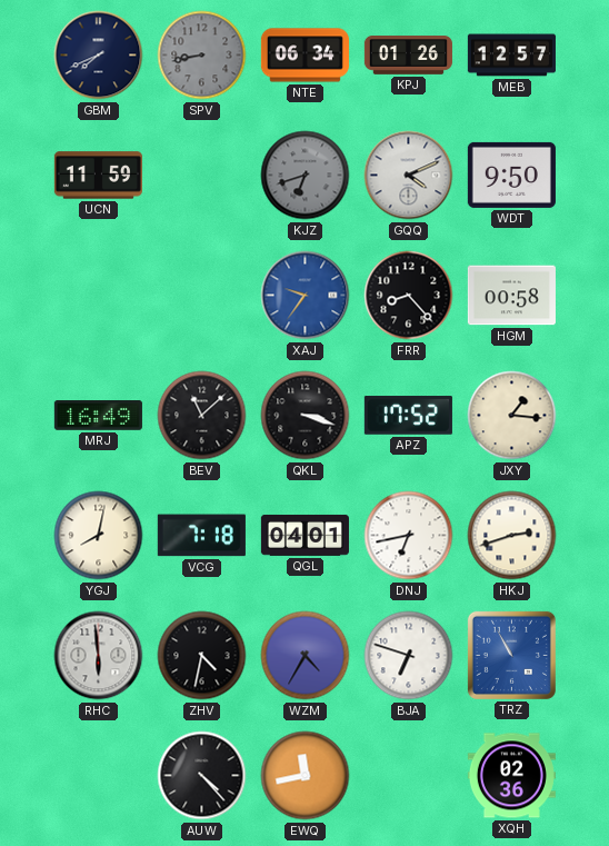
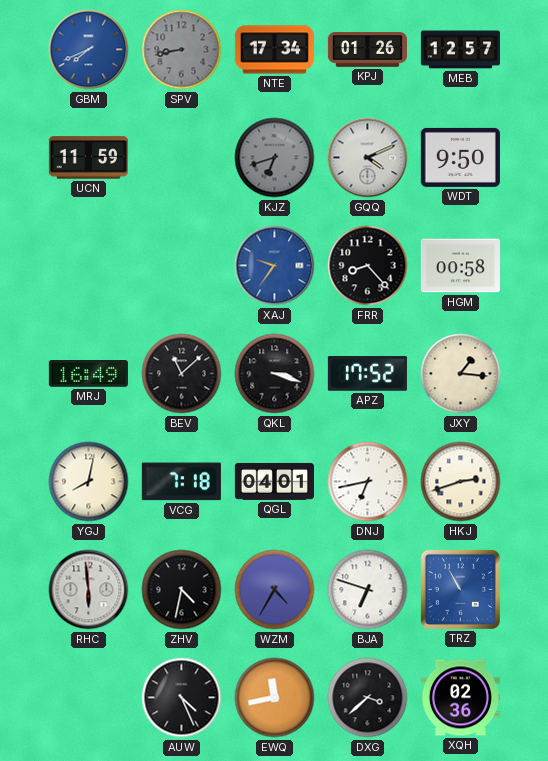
GBM dial: navy -> blue
NTE: 06:34 -> 17:34
AUW: 4:23 -> 4:26
DXG: none -> 3:38
